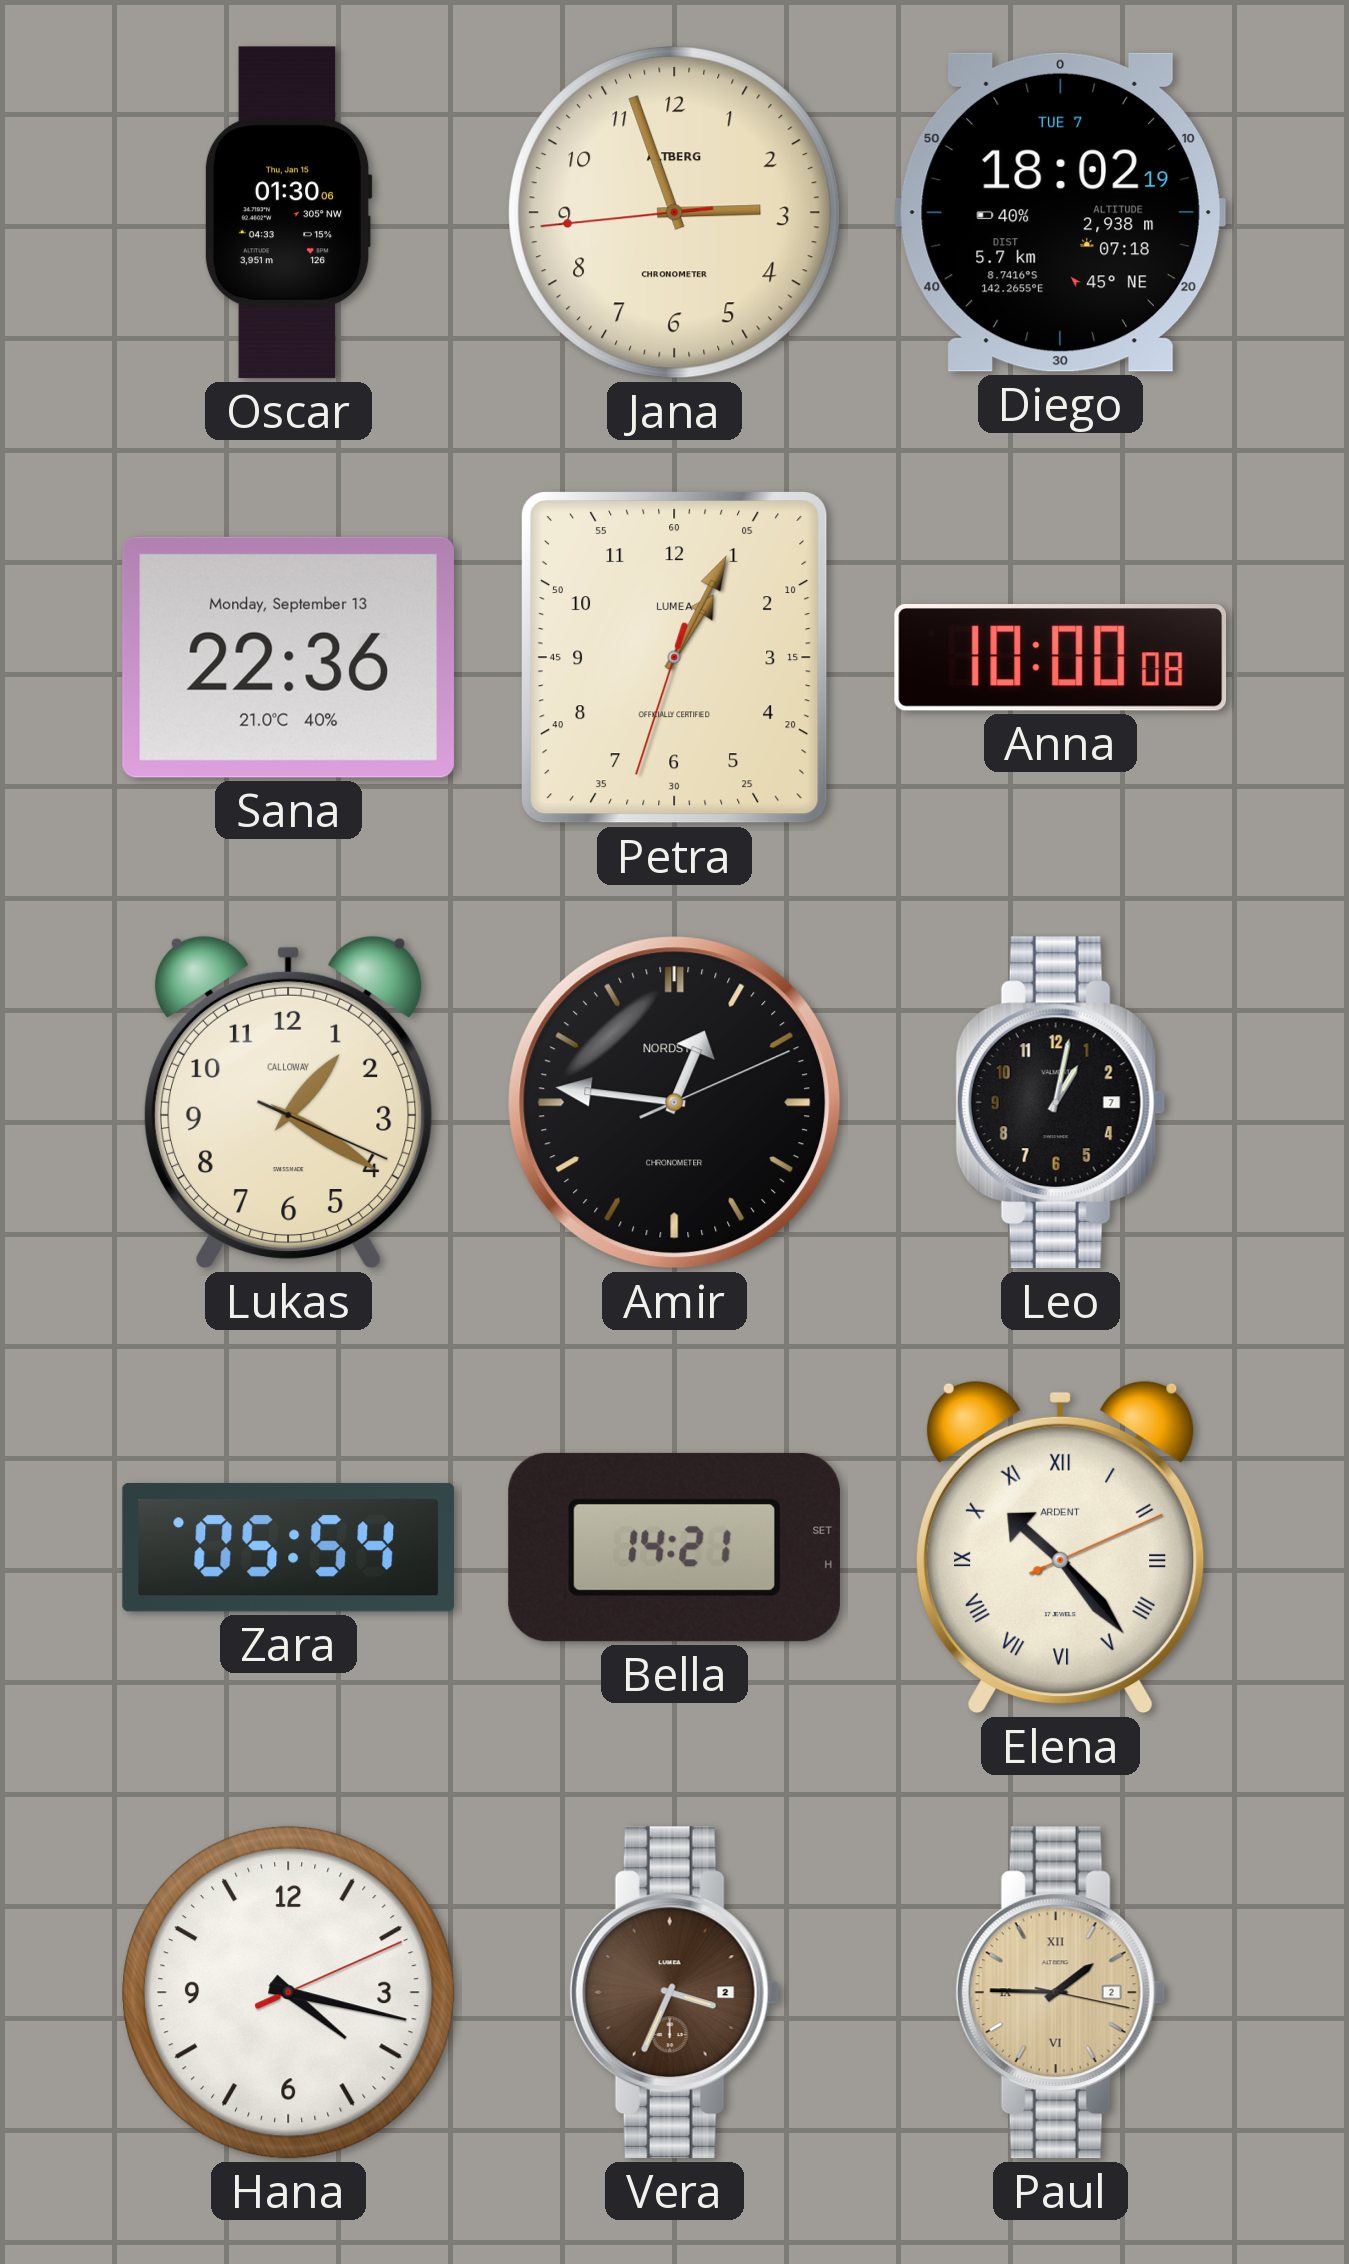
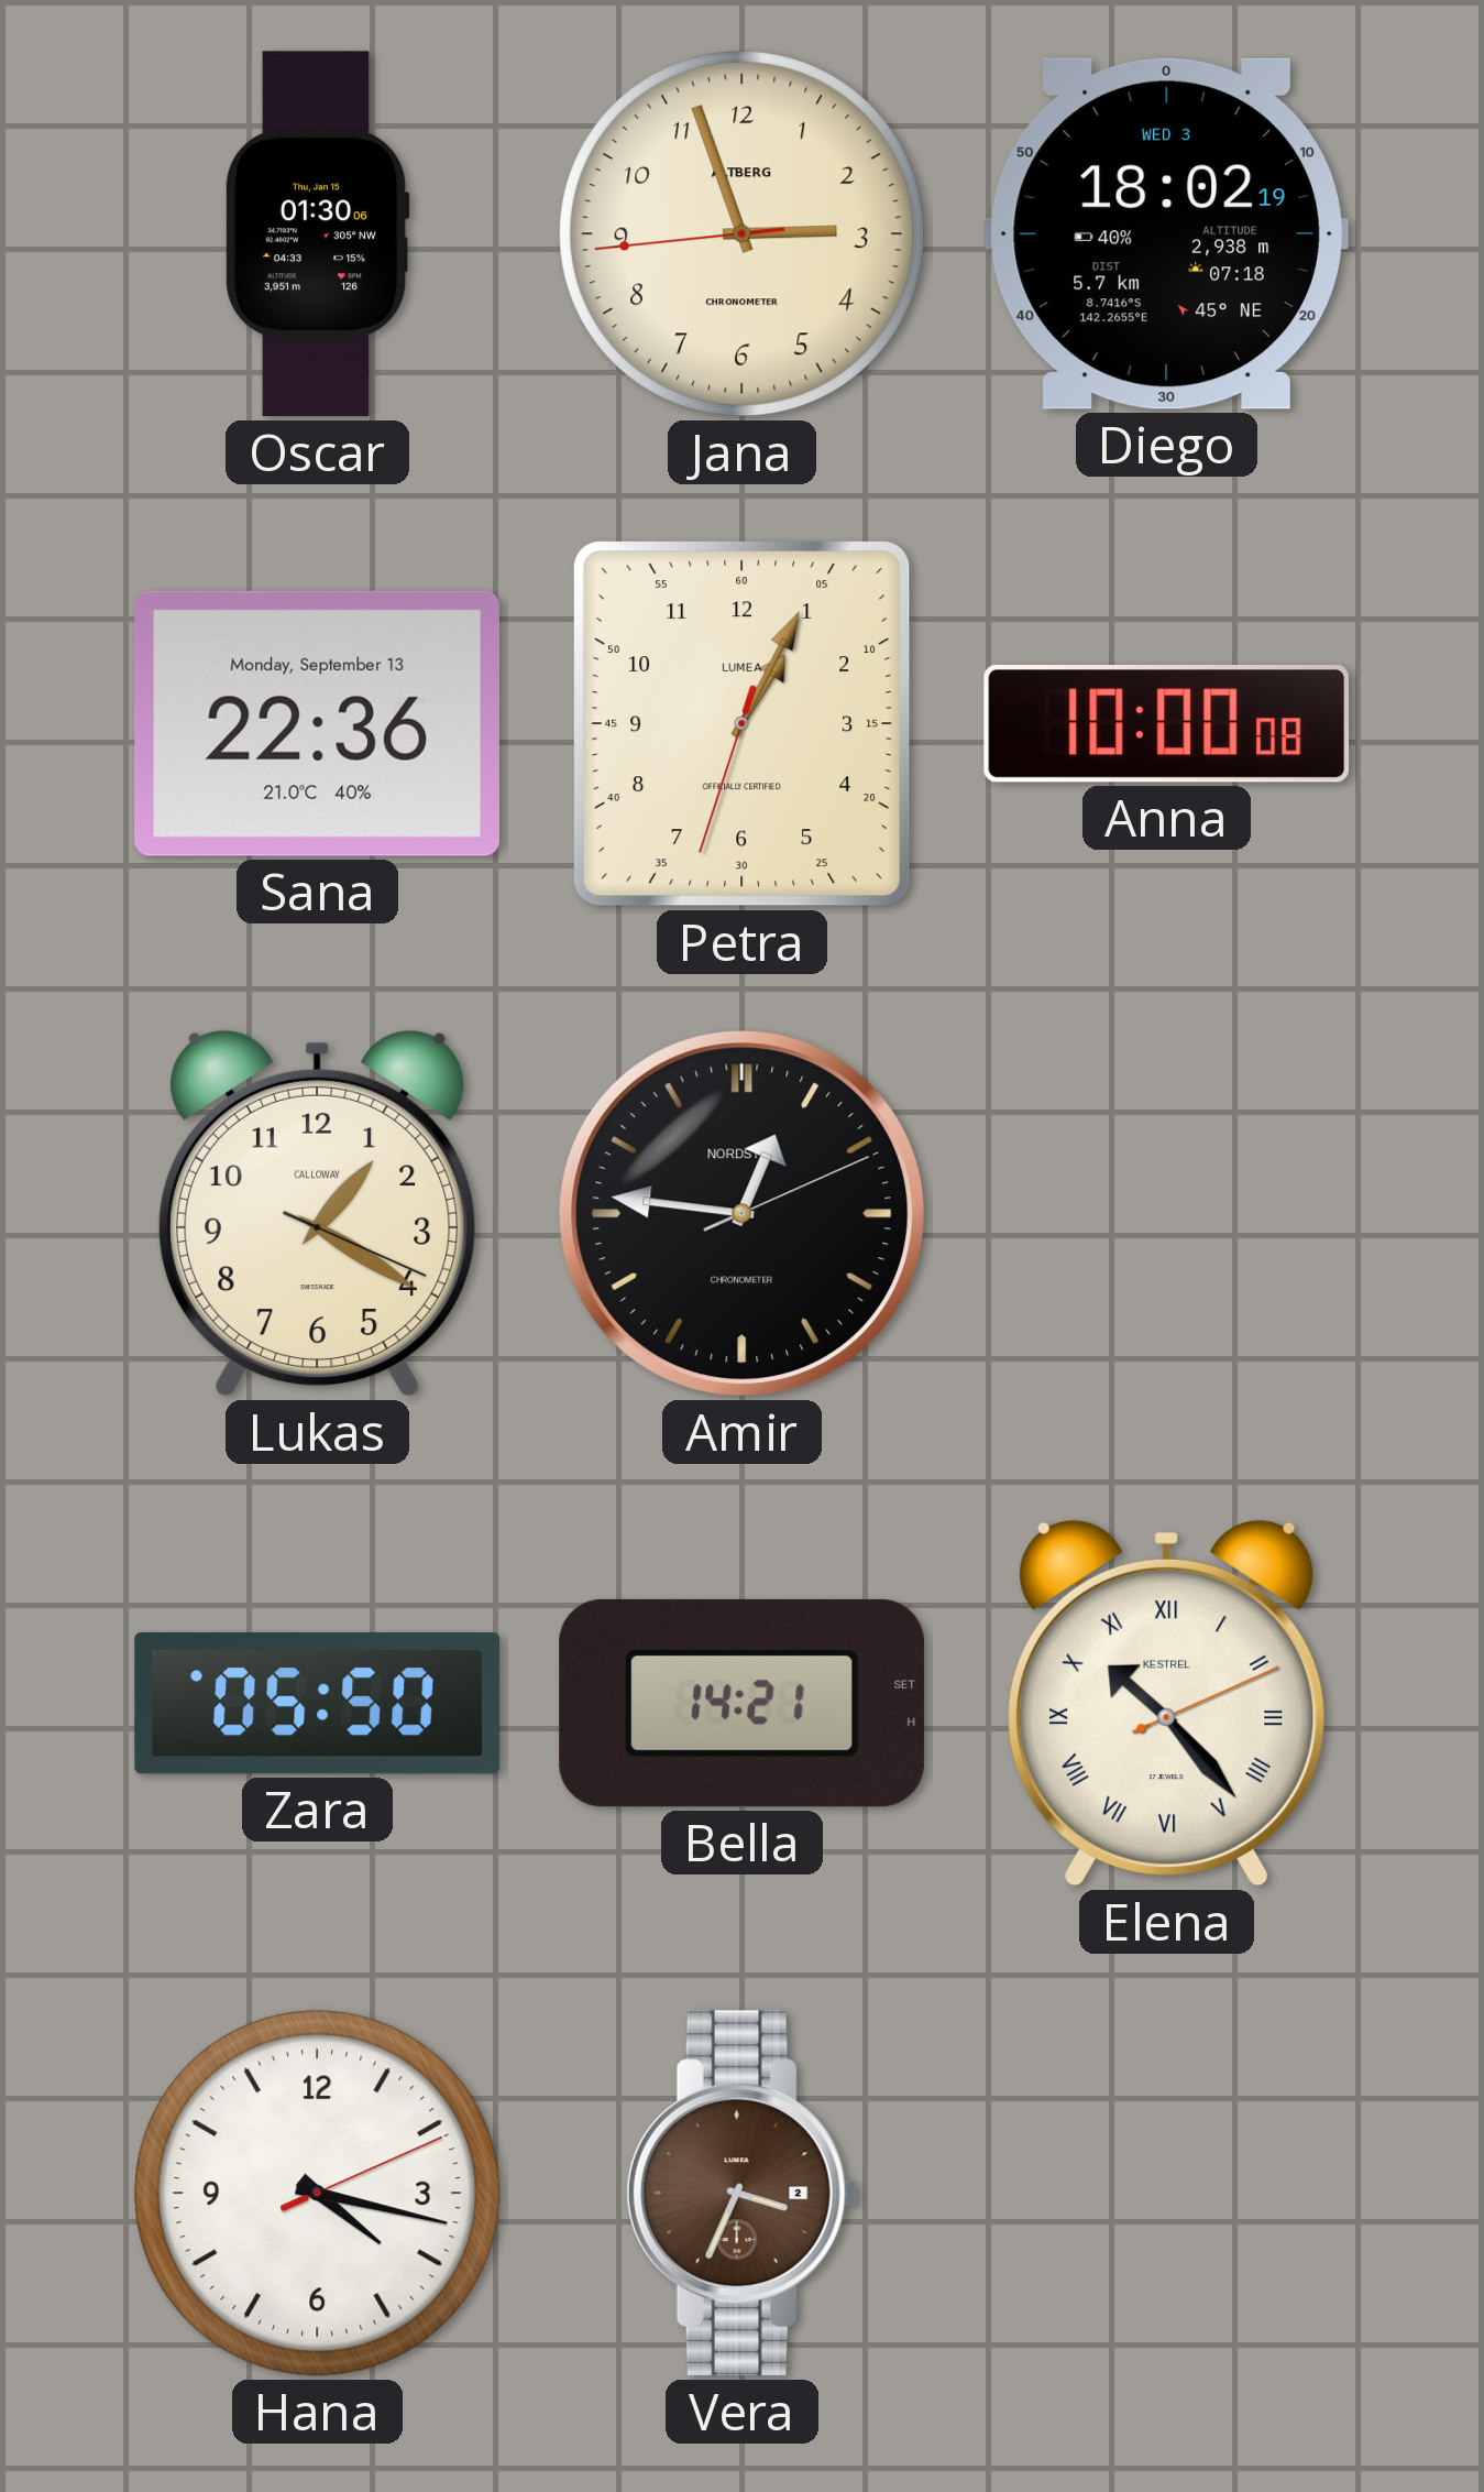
Diego date: TUE 7 -> WED 3
Leo: 1:02 -> none
Zara: 05:54 -> 05:50
Elena brand: ARDENT -> KESTREL
Paul: 1:45 -> none
